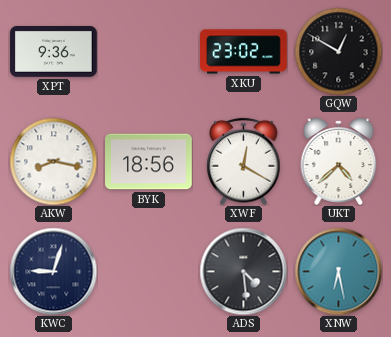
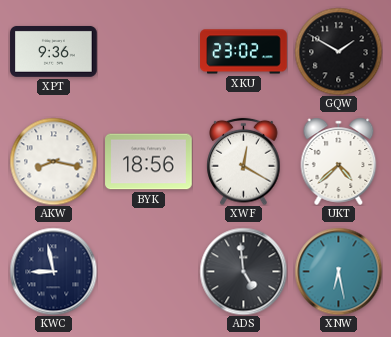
GQW: 12:50 -> 1:50
KWC: 9:03 -> 8:58
ADS: 4:29 -> 4:59
